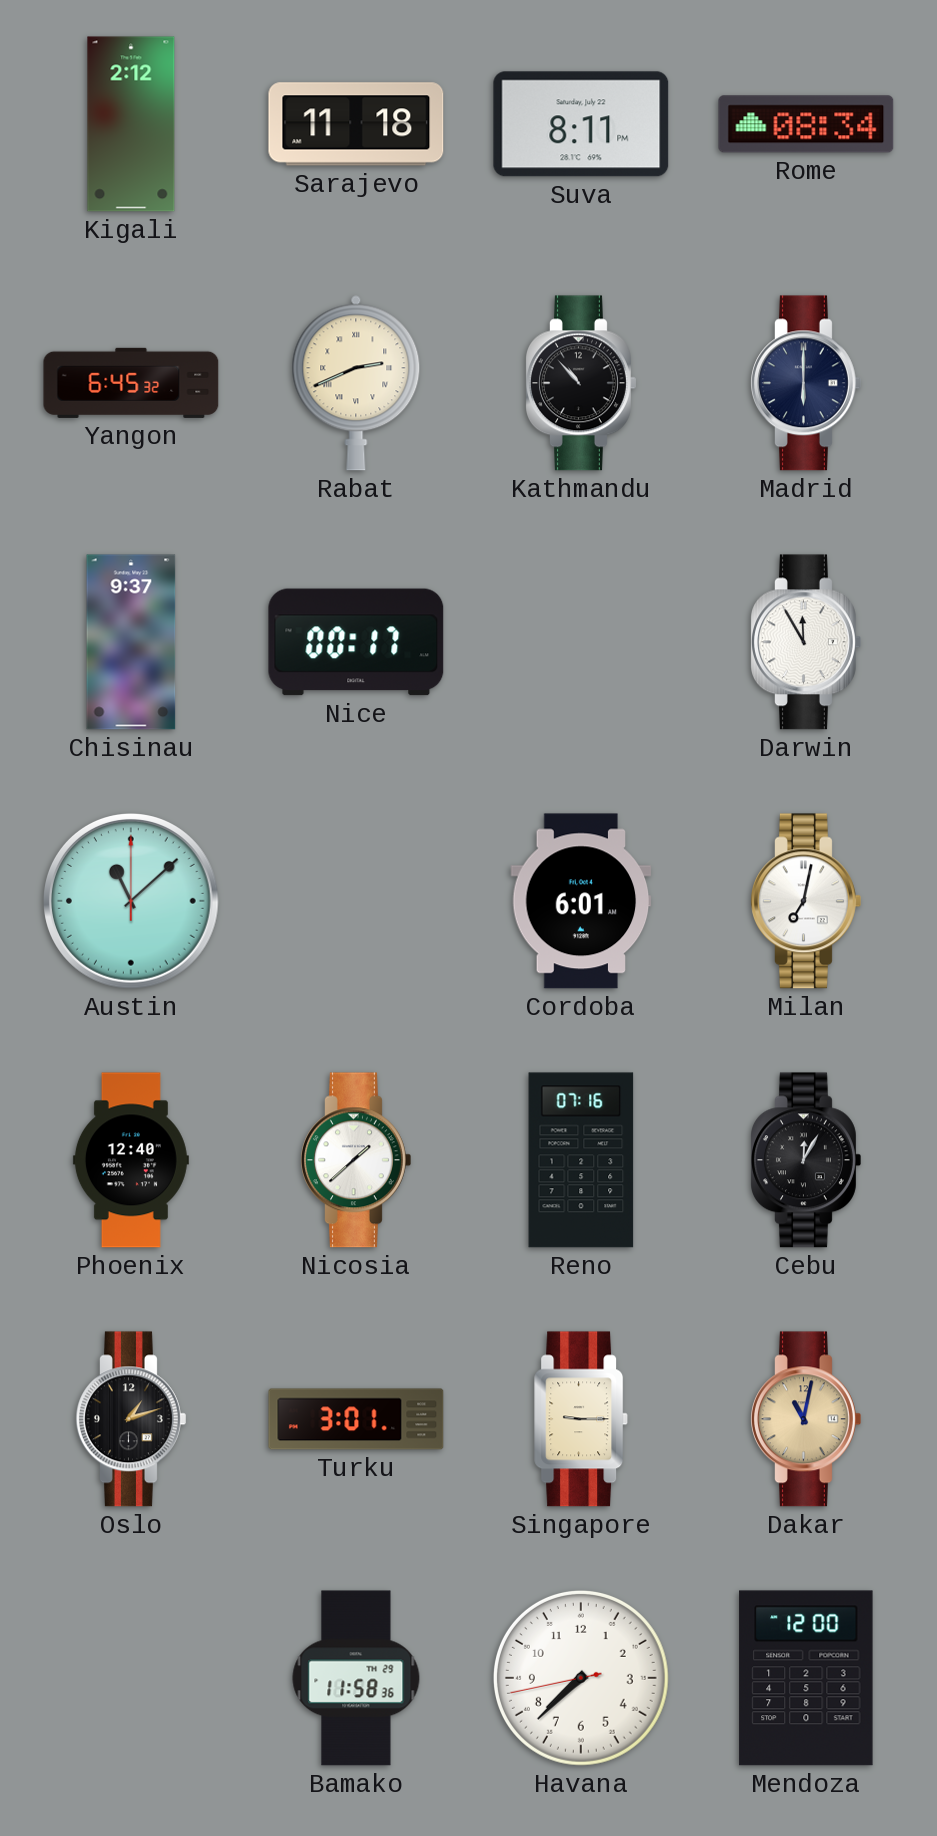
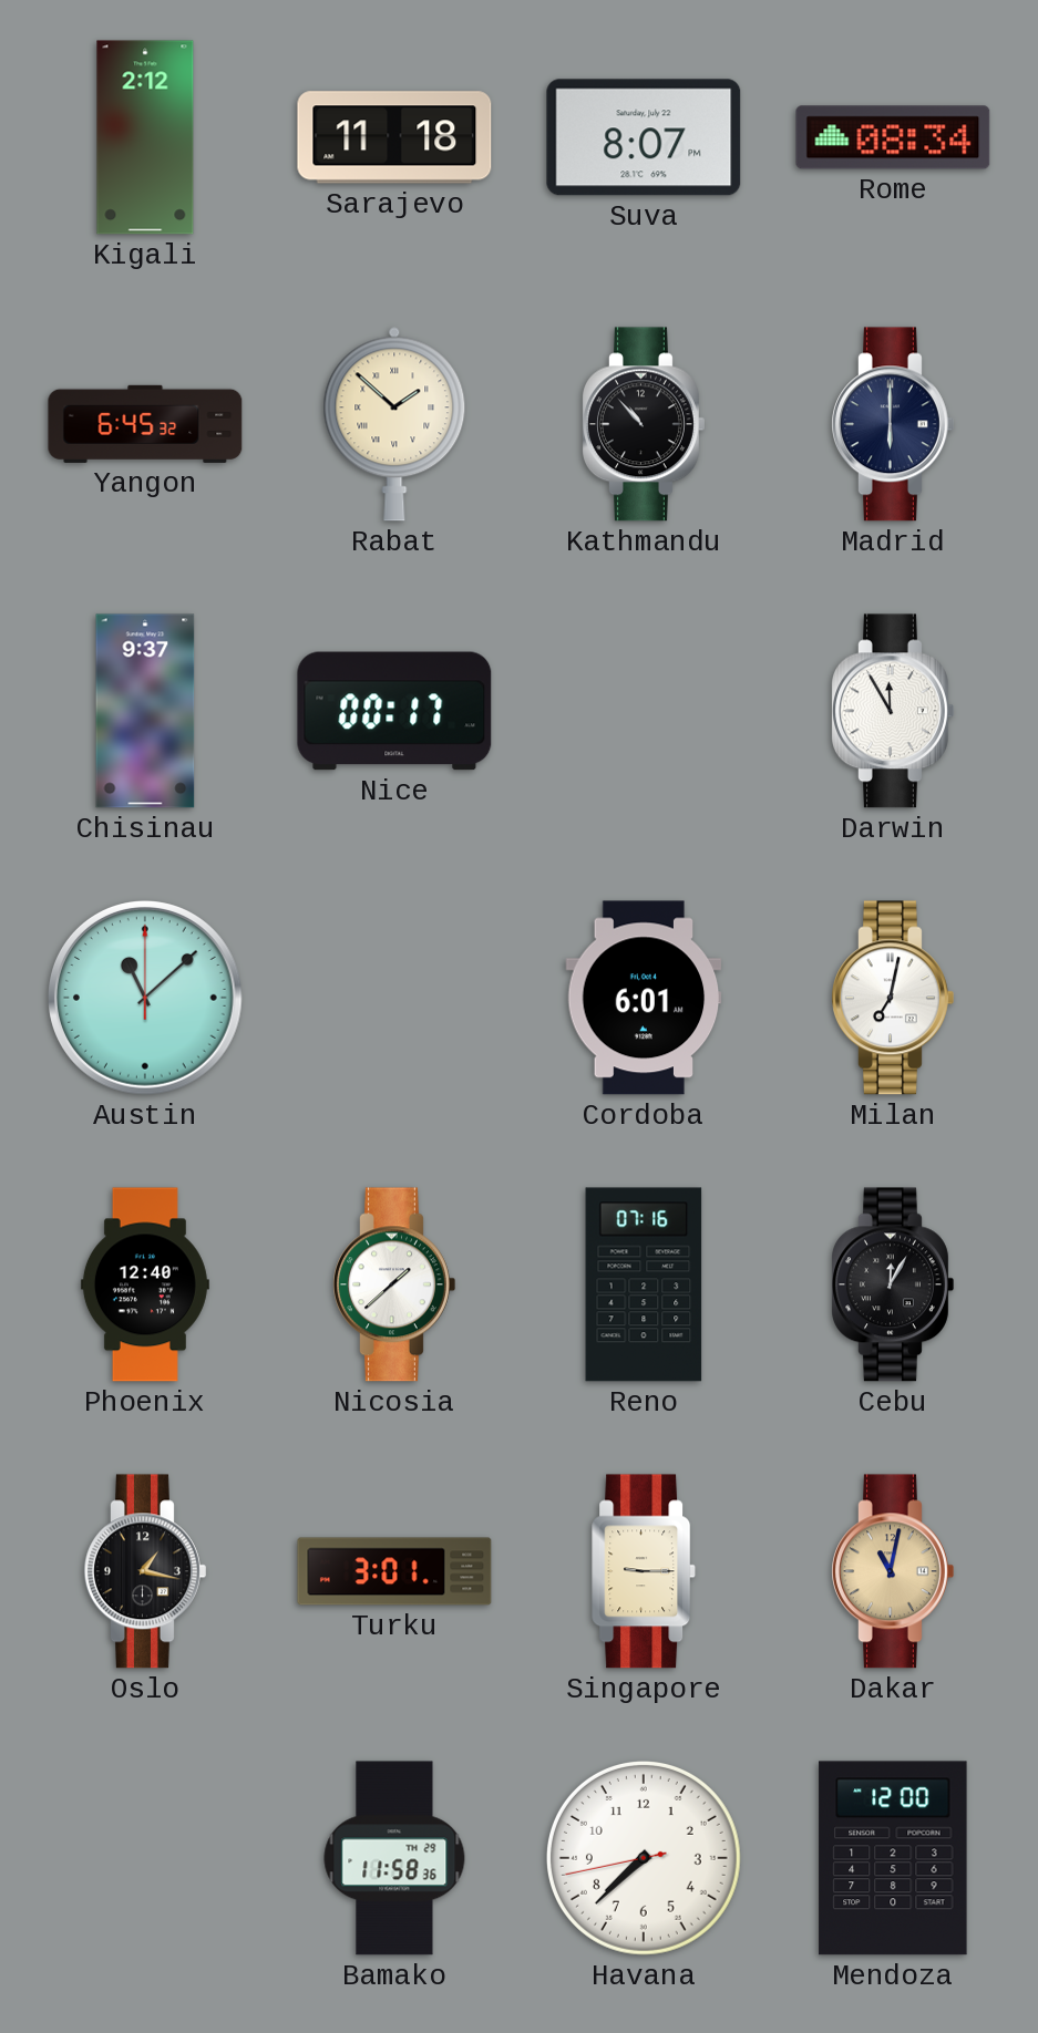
Suva: 8:11 -> 8:07
Rabat: 2:41 -> 1:52
Oslo: 1:12 -> 1:17
